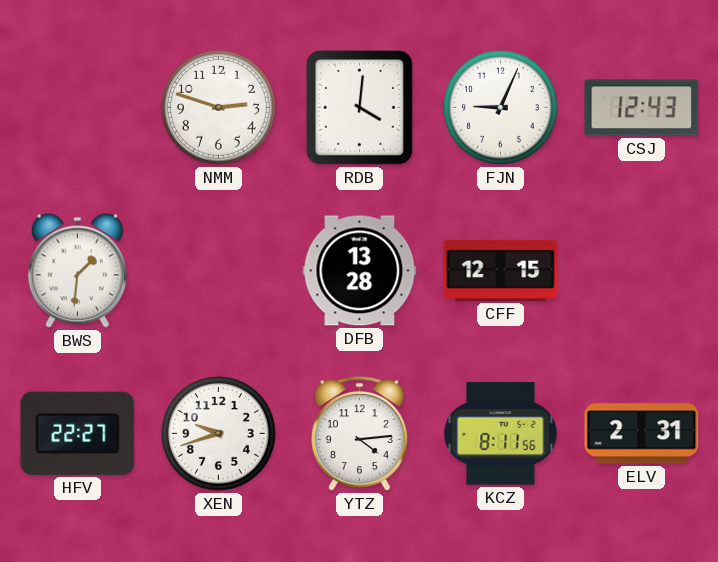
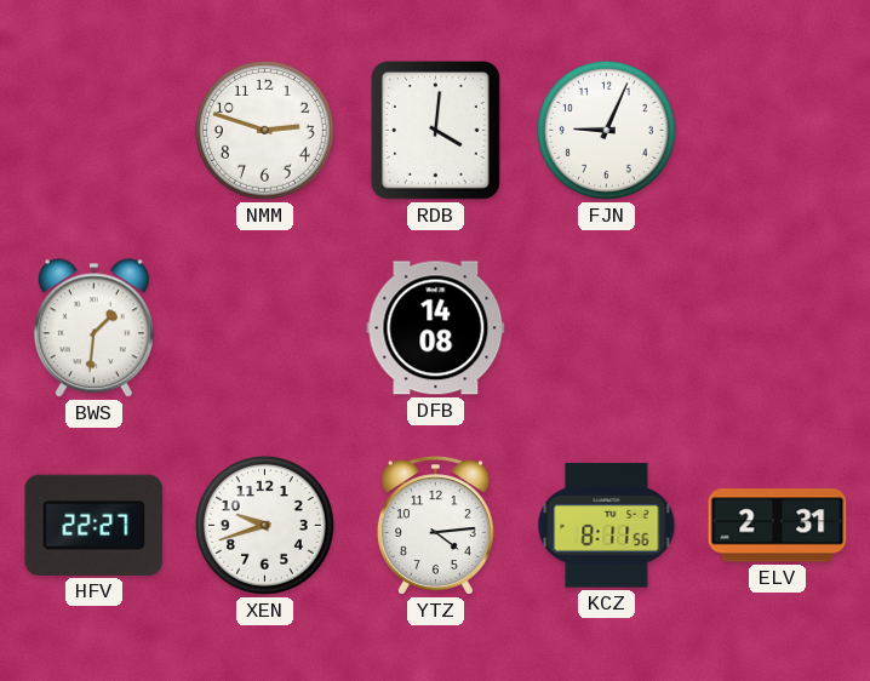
CSJ: 12:43 -> none
DFB: 13:28 -> 14:08
CFF: 12:15 -> none
